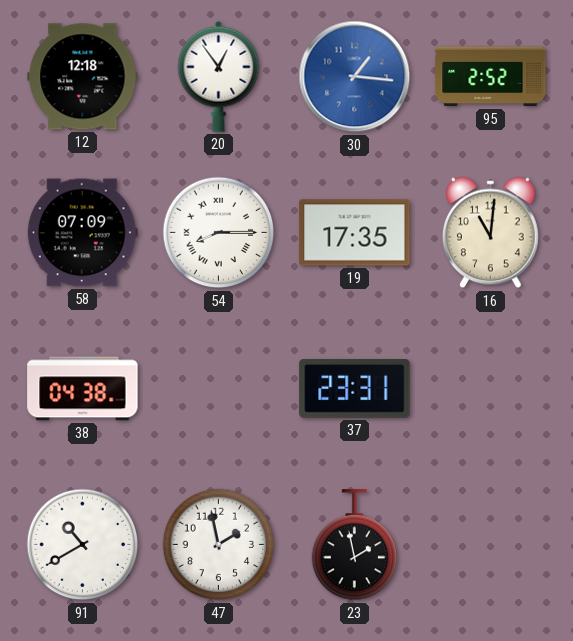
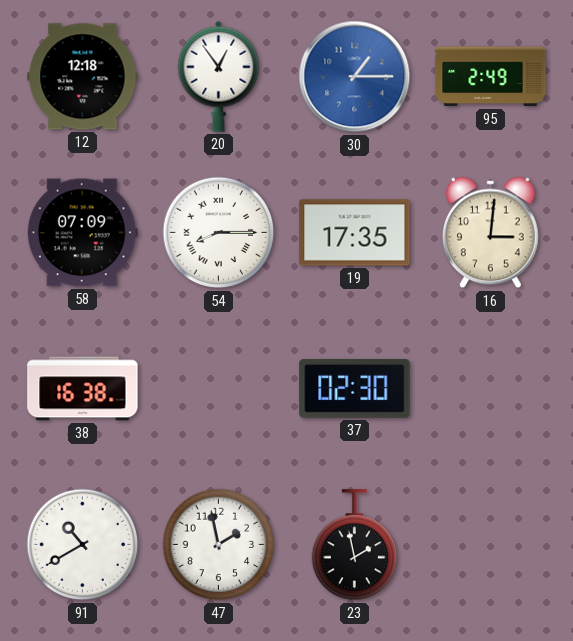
30: 1:16 -> 1:15
95: 2:52 -> 2:49
16: 11:01 -> 3:01
38: 04:38 -> 16:38
37: 23:31 -> 02:30
